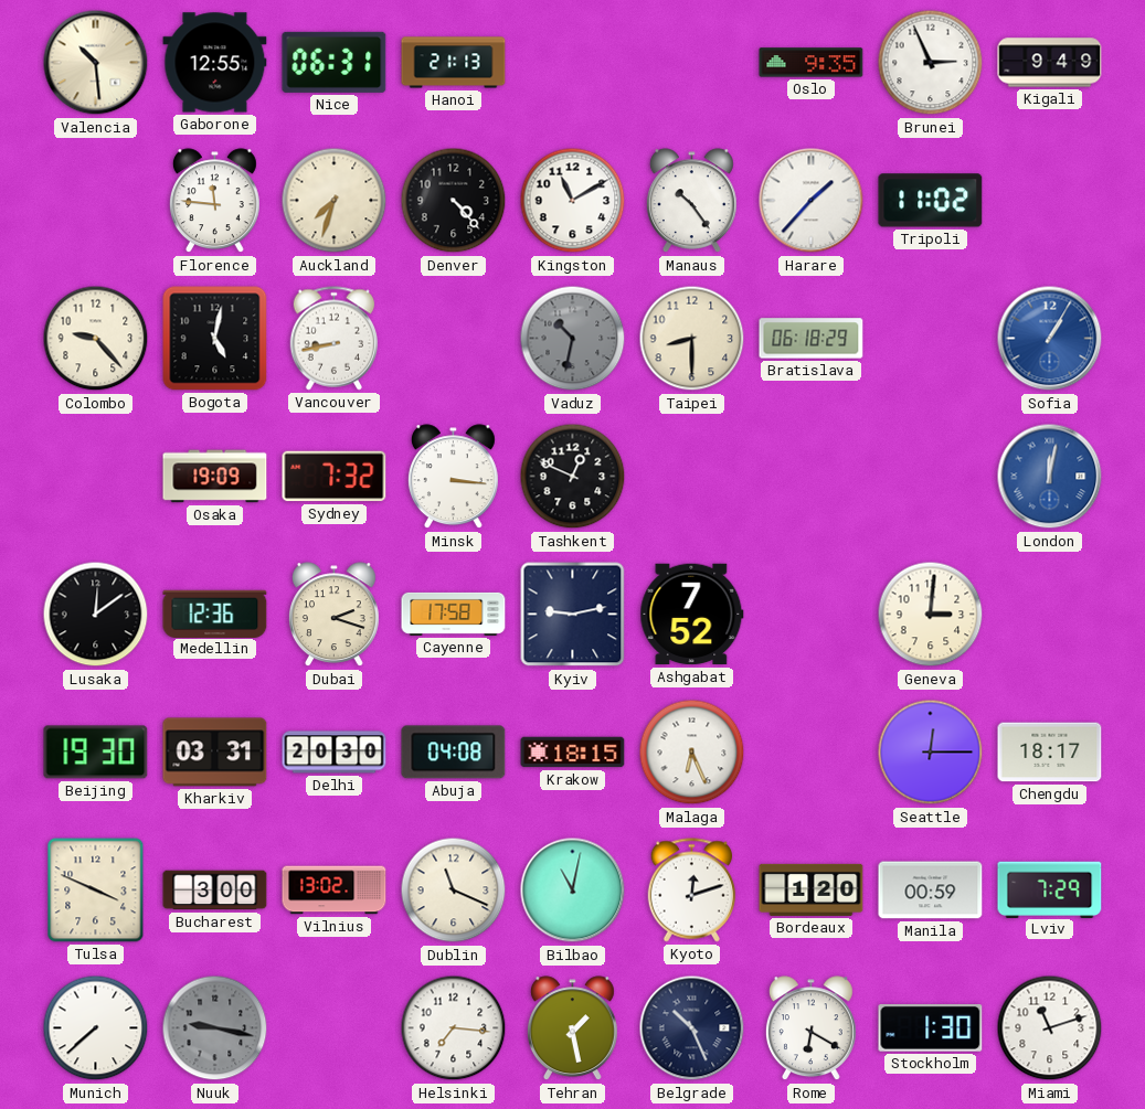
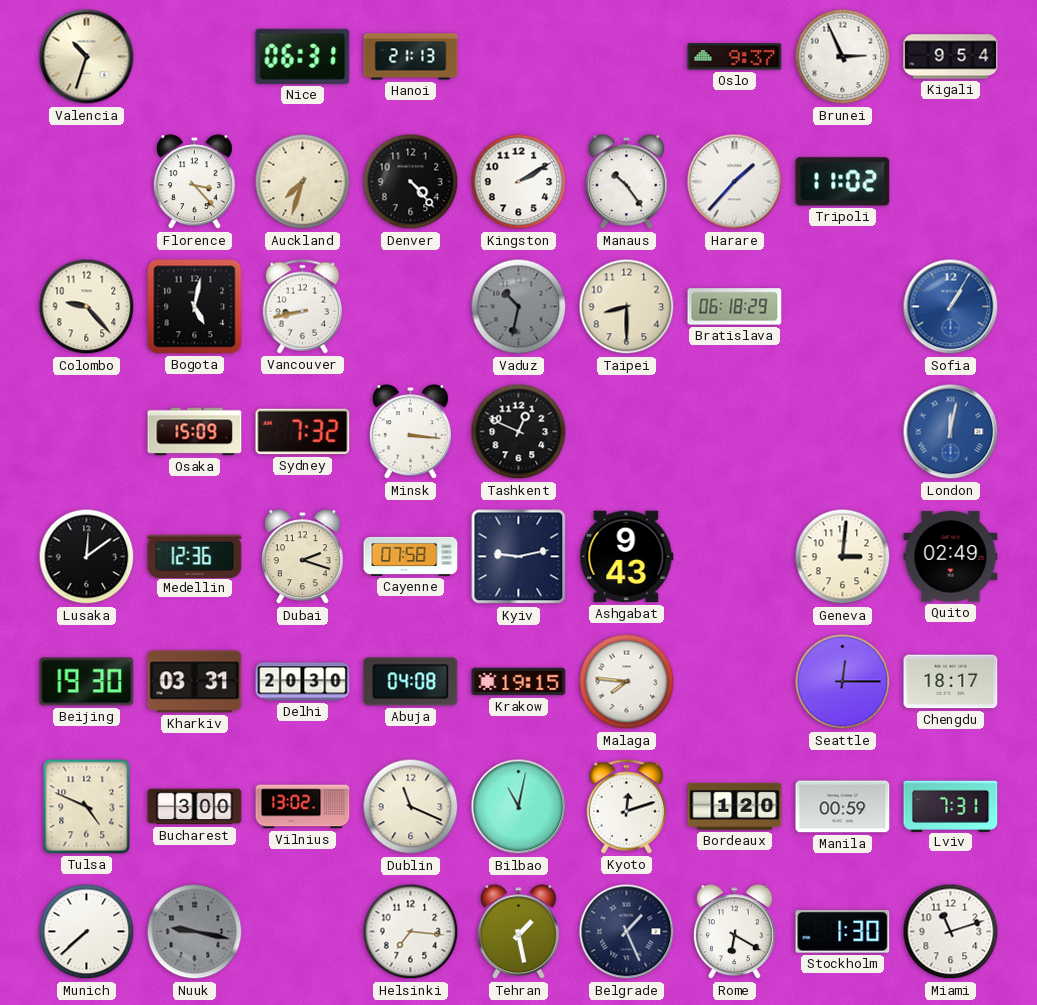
Valencia: 10:29 -> 10:33
Gaborone: 12:55 -> none
Oslo: 9:35 -> 9:37
Kigali: 9:49 -> 9:54
Florence: 11:46 -> 3:23
Kingston: 11:10 -> 2:10
Osaka: 19:09 -> 15:09
Cayenne: 17:58 -> 07:58
Ashgabat: 7:52 -> 9:43
Quito: none -> 02:49
Krakow: 18:15 -> 19:15
Malaga: 6:26 -> 7:46
Tulsa: 3:49 -> 4:49
Lviv: 7:29 -> 7:31
Belgrade: 10:26 -> 1:26
